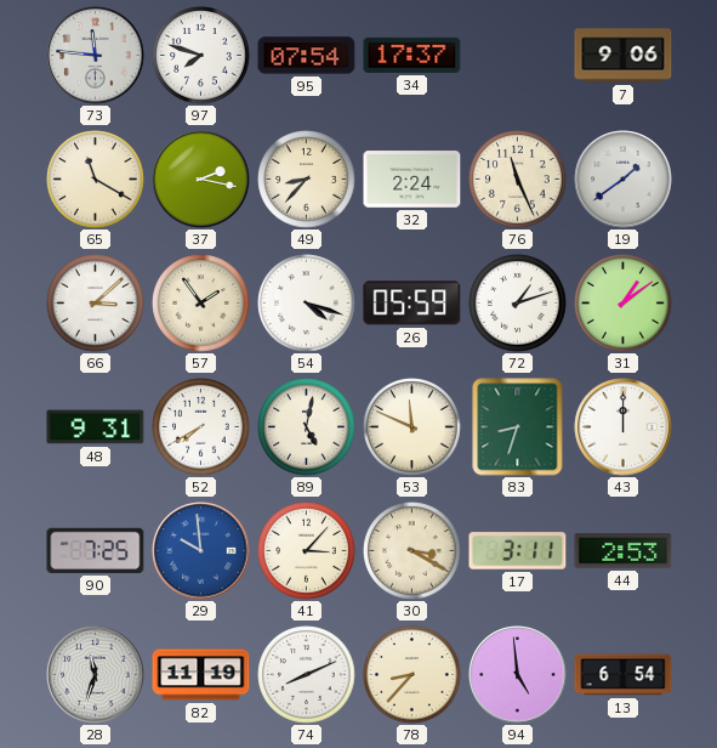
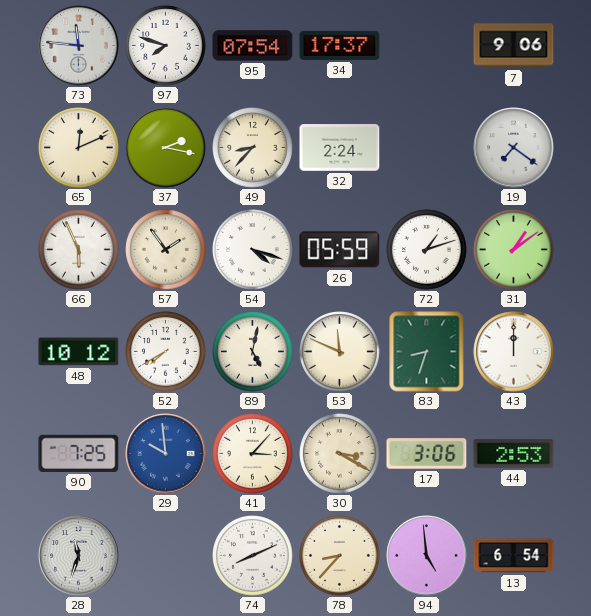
65: 11:20 -> 12:11
76: 11:26 -> none
19: 1:39 -> 7:21
66: 3:08 -> 5:56
48: 9:31 -> 10:12
17: 3:11 -> 3:06
82: 11:19 -> none
